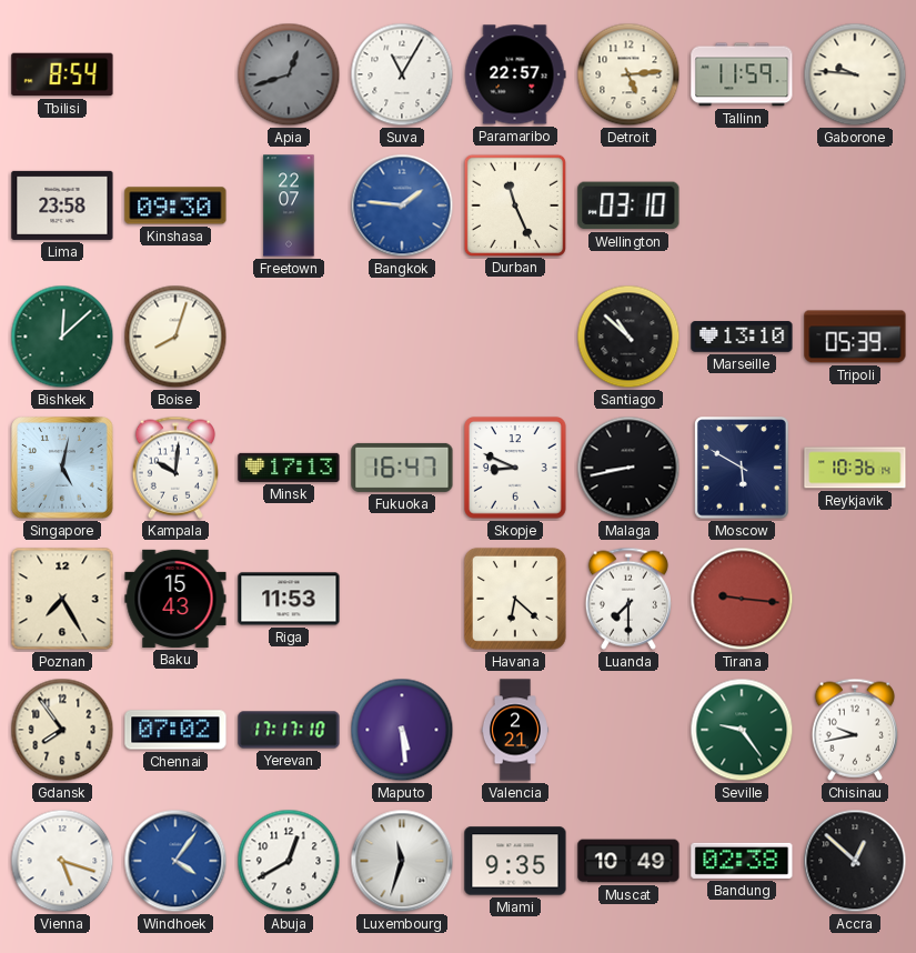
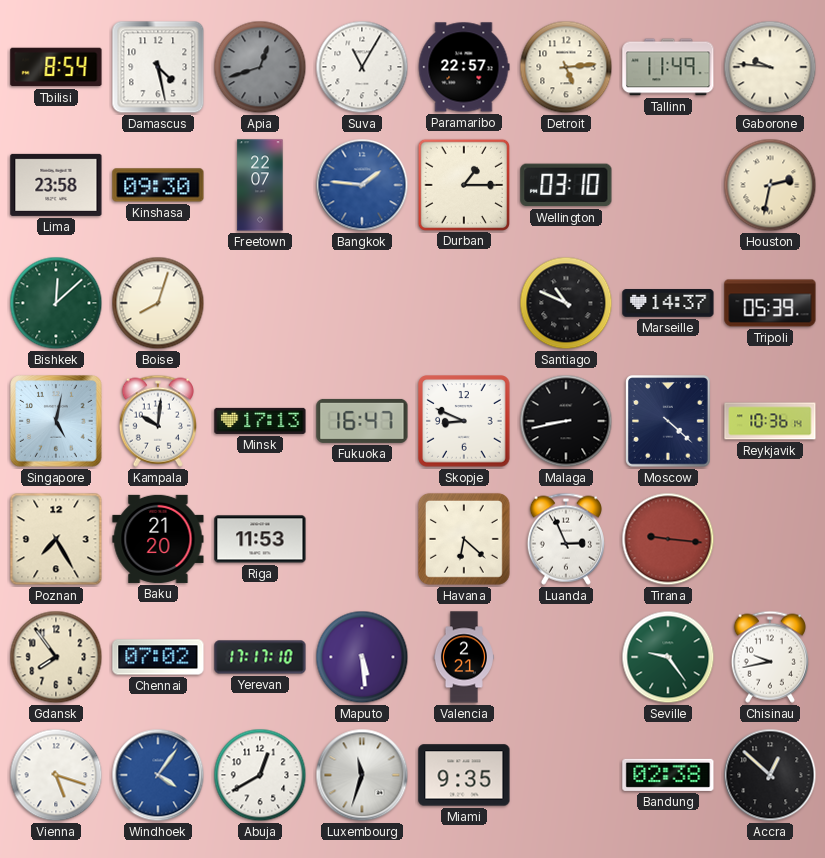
Damascus: none -> 4:28
Tallinn: 11:59 -> 11:49
Durban: 11:26 -> 1:15
Houston: none -> 2:32
Santiago: 10:52 -> 10:49
Marseille: 13:10 -> 14:37
Moscow: 5:50 -> 4:22
Baku: 15:43 -> 21:20
Luanda: 7:30 -> 2:56
Muscat: 10:49 -> none
